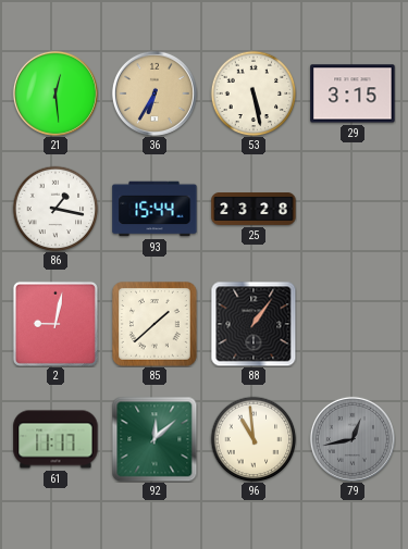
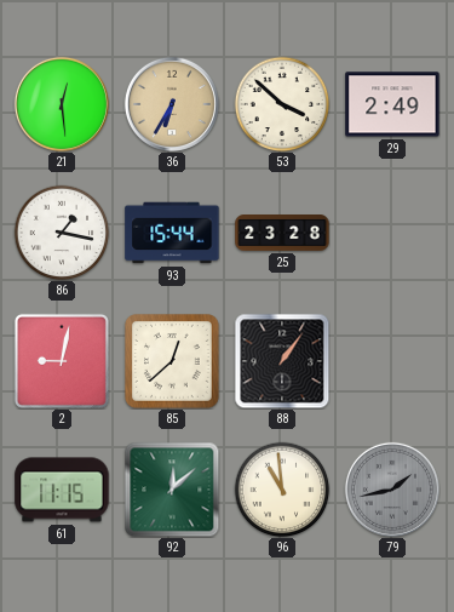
53: 5:28 -> 3:52
29: 3:15 -> 2:49
85: 1:38 -> 12:38
61: 11:17 -> 11:15
79: 12:43 -> 1:43
